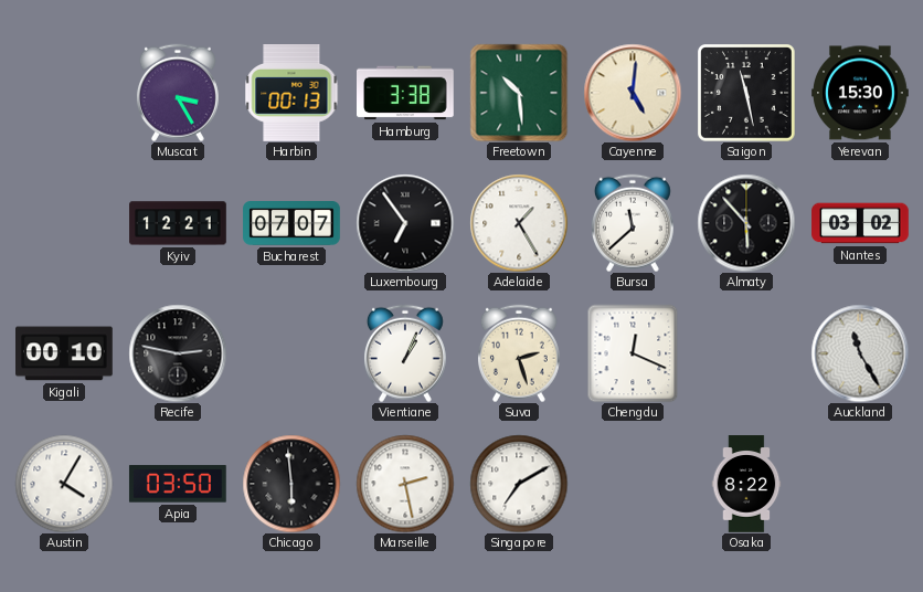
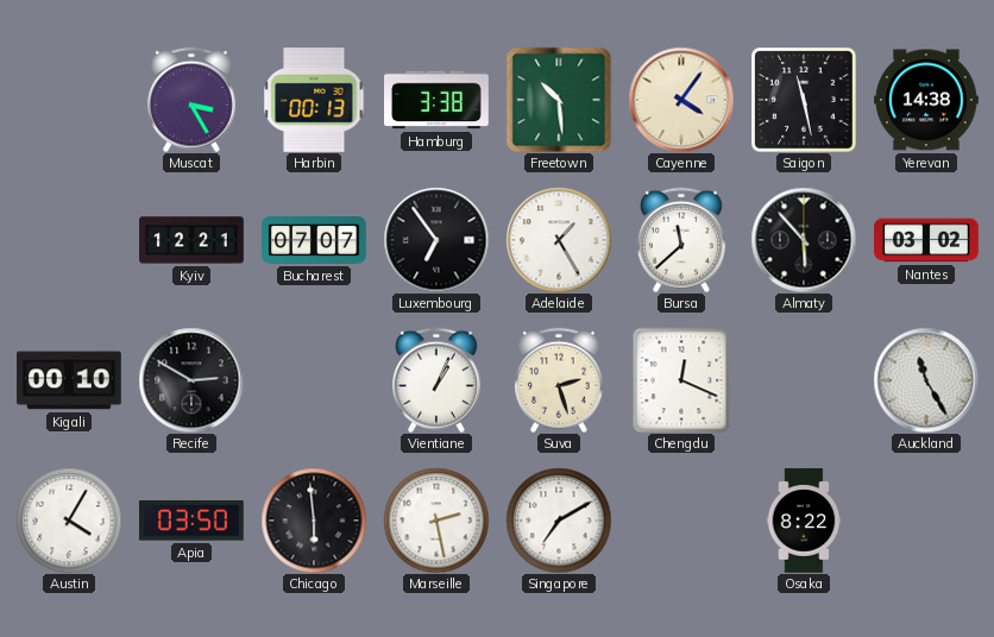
Cayenne: 5:01 -> 4:06
Yerevan: 15:30 -> 14:38
Recife: 2:47 -> 2:50
